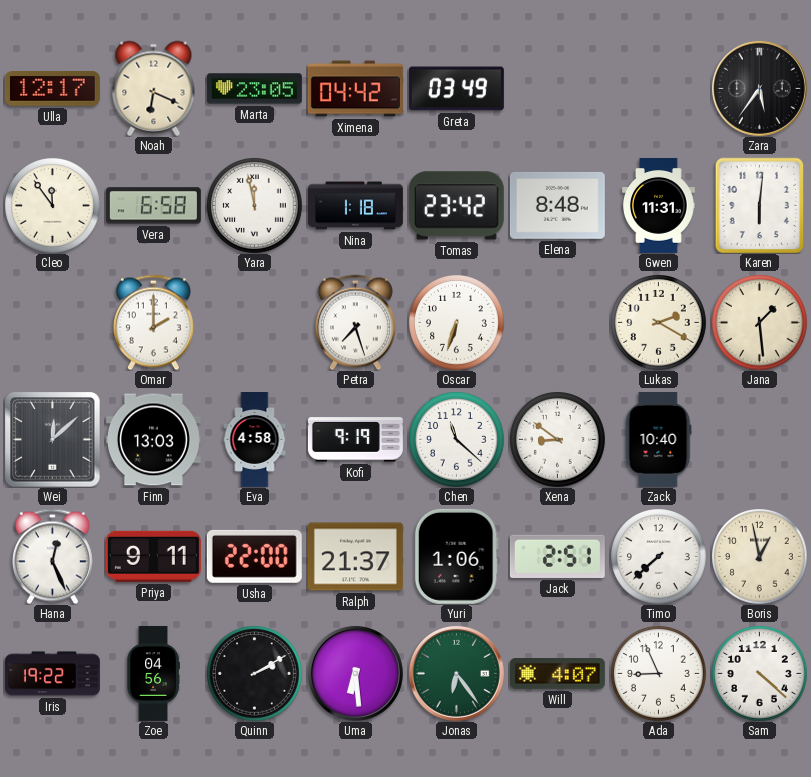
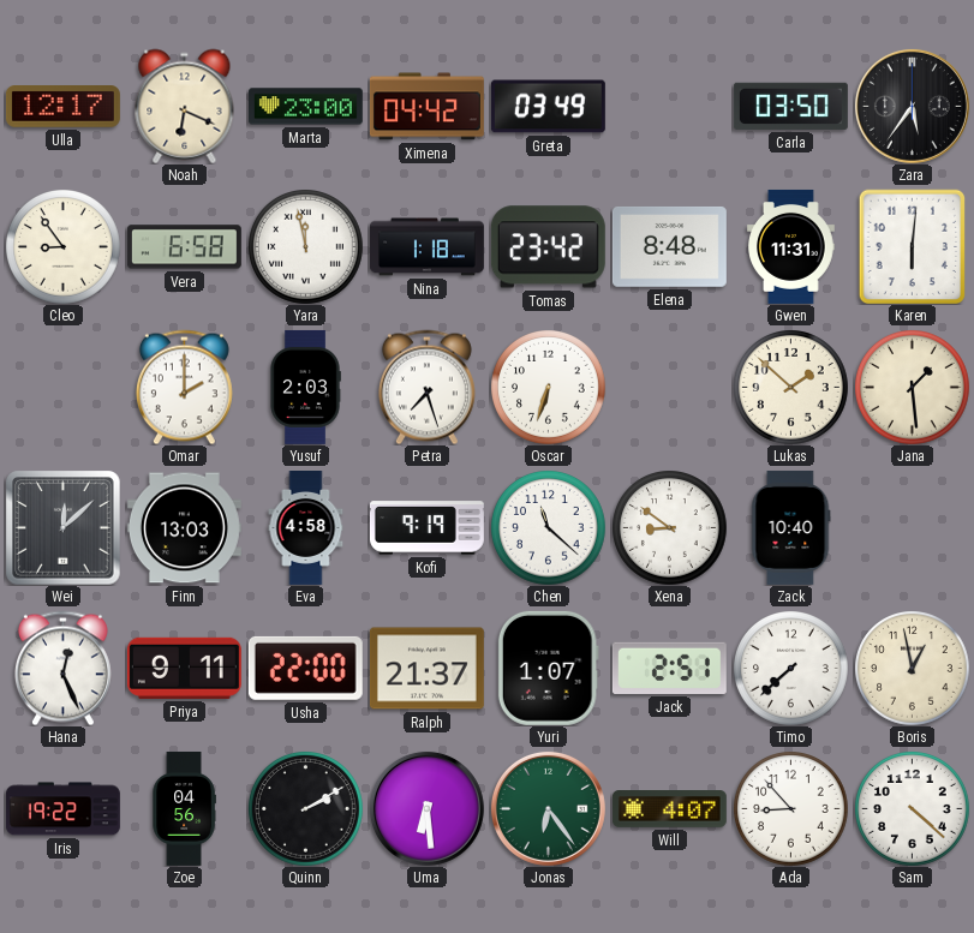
Marta: 23:05 -> 23:00
Carla: none -> 03:50
Cleo: 11:54 -> 8:54
Yusuf: none -> 2:03
Lukas: 2:20 -> 1:52
Yuri: 1:06 -> 1:07
Ada: 8:56 -> 8:53
